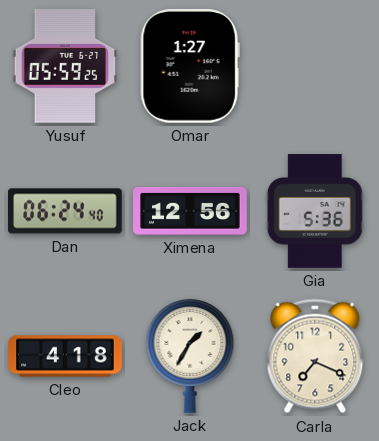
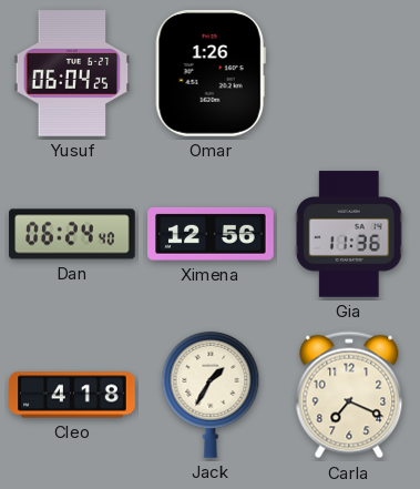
Yusuf: 05:59 -> 06:04
Omar: 1:27 -> 1:26
Gia: 5:36 -> 11:36
